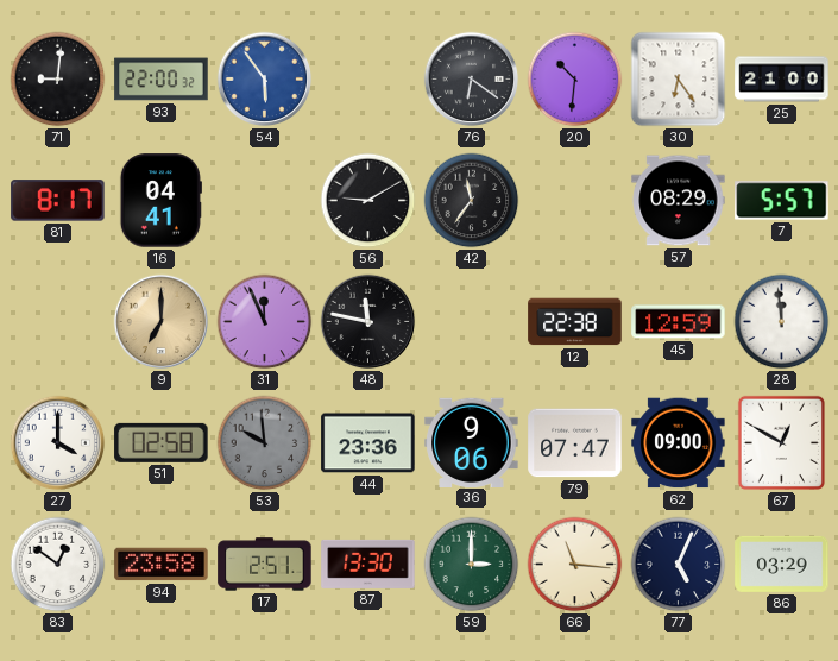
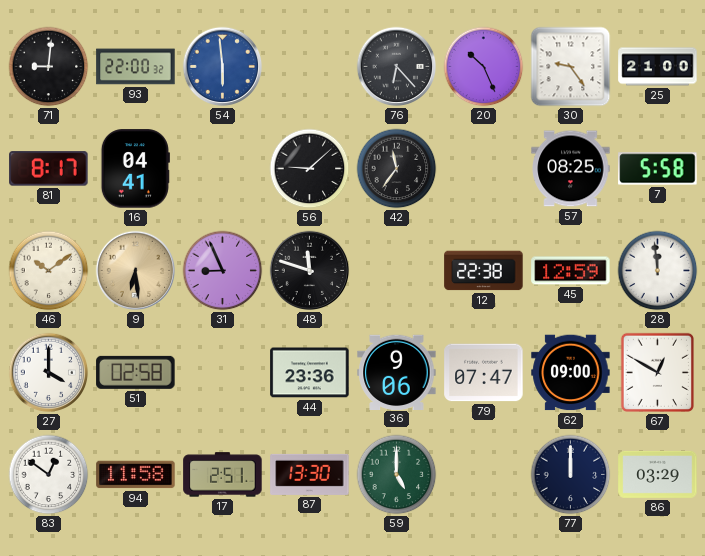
54: 5:54 -> 5:59
76: 6:21 -> 6:23
20: 10:31 -> 10:26
30: 6:24 -> 9:24
56: 9:10 -> 9:08
57: 08:29 -> 08:25
7: 5:57 -> 5:58
46: none -> 10:09
9: 7:00 -> 6:29
31: 11:56 -> 8:56
48: 11:47 -> 11:48
53: 9:59 -> none
94: 23:58 -> 11:58
59: 3:00 -> 5:00
66: 11:16 -> none
77: 5:04 -> 12:00
